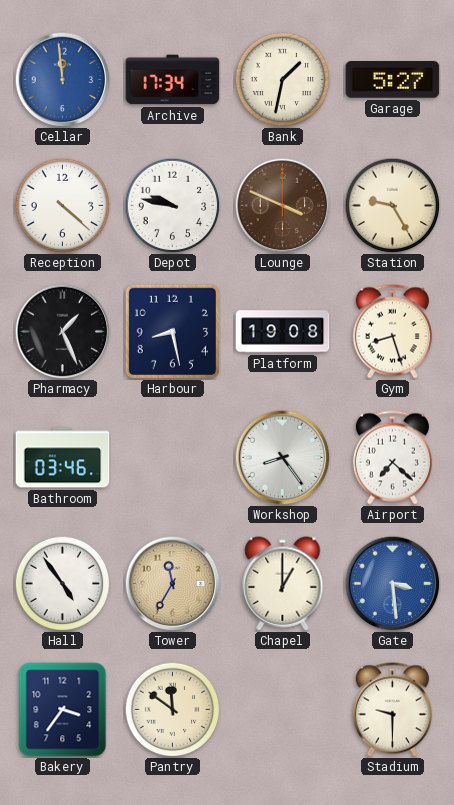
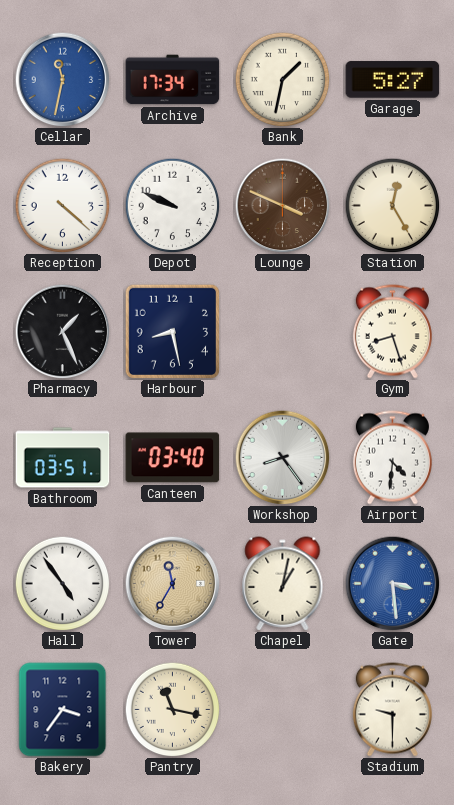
Cellar: 11:59 -> 11:32
Depot: 9:47 -> 9:49
Station: 9:25 -> 12:25
Platform: 19:08 -> none
Bathroom: 03:46 -> 03:51
Canteen: none -> 03:40
Airport: 7:22 -> 4:31
Chapel: 1:00 -> 1:02
Pantry: 11:51 -> 11:17
